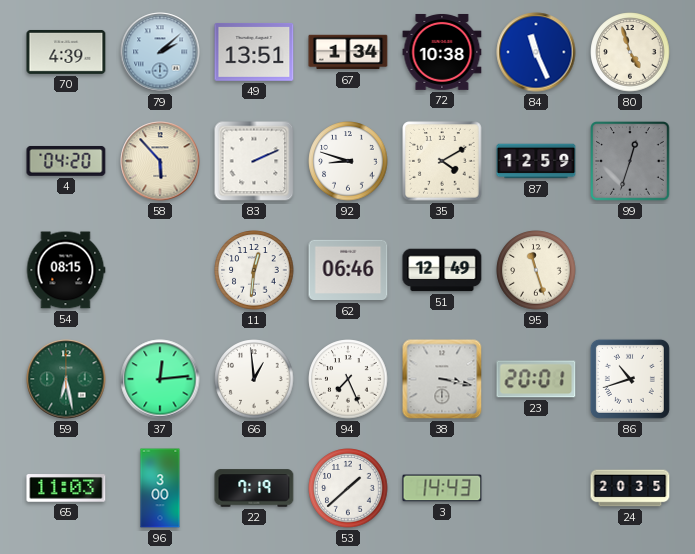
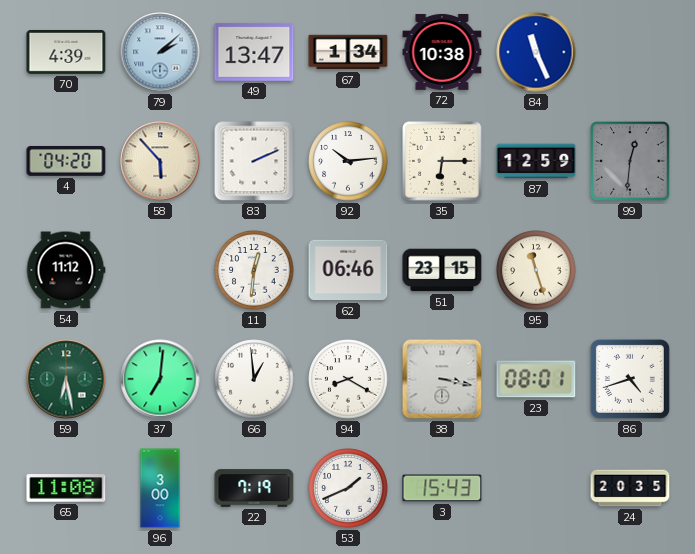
49: 13:51 -> 13:47
80: 4:57 -> none
92: 8:48 -> 10:14
35: 4:10 -> 6:15
99: 12:33 -> 12:31
54: 08:15 -> 11:12
51: 12:49 -> 23:15
37: 12:14 -> 7:01
94: 7:26 -> 8:20
23: 20:01 -> 08:01
86: 10:42 -> 4:42
65: 11:03 -> 11:08
53: 1:38 -> 1:41
3: 14:43 -> 15:43
